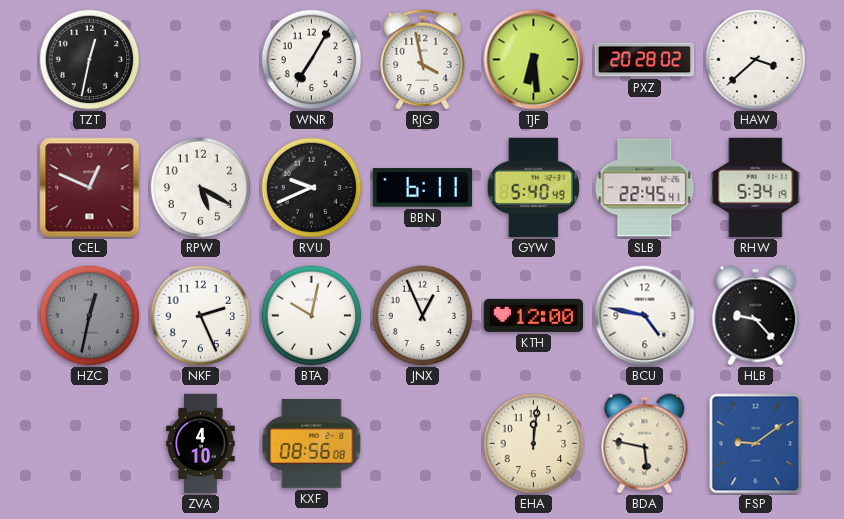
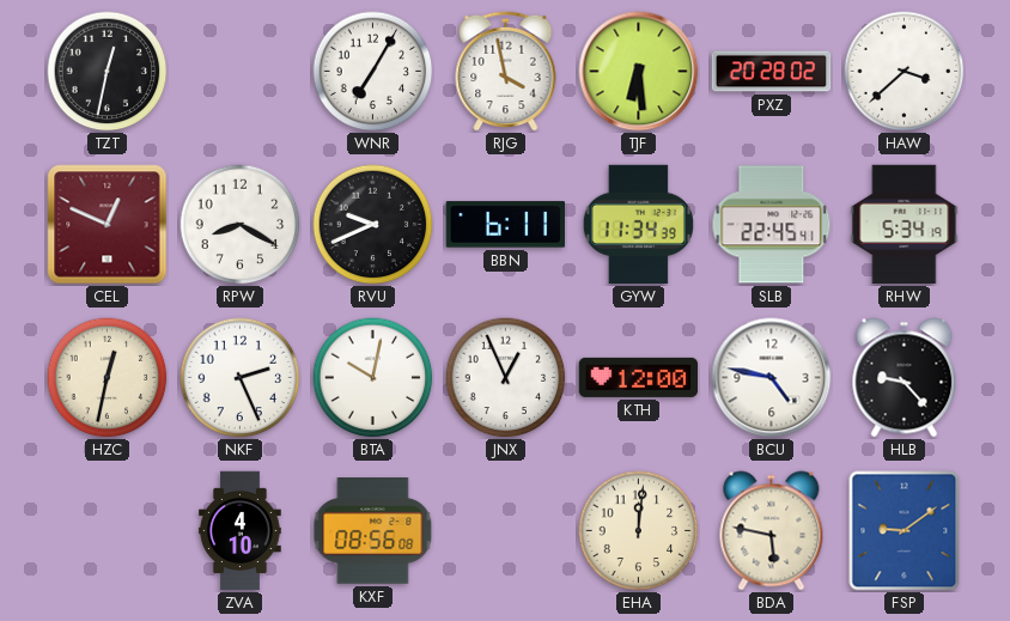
RPW: 5:20 -> 8:20
GYW: 5:40 -> 11:34
HZC dial: grey -> cream
